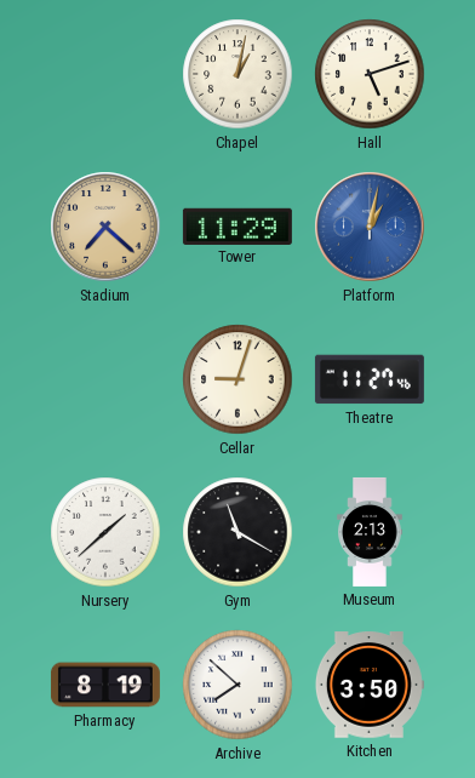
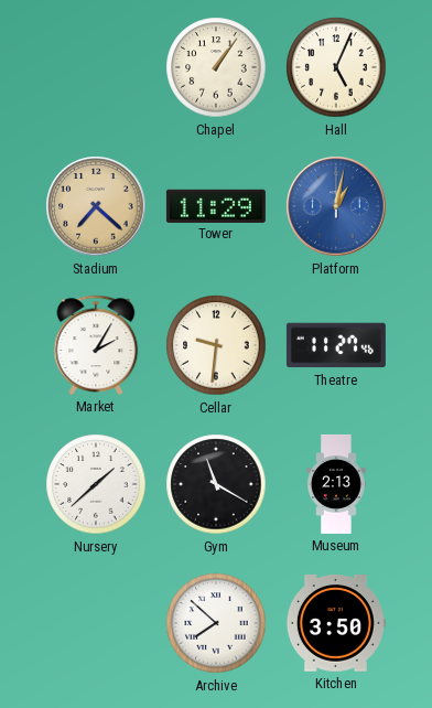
Chapel: 1:02 -> 1:06
Hall: 5:12 -> 5:04
Market: none -> 2:05
Cellar: 9:03 -> 9:31
Pharmacy: 8:19 -> none
